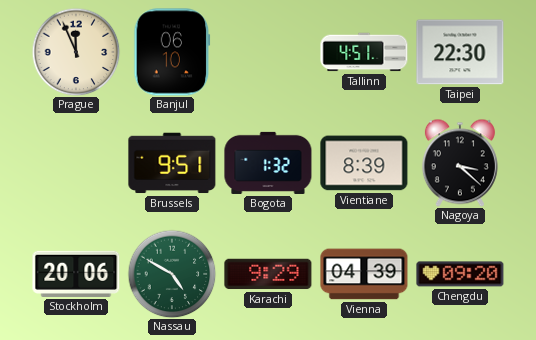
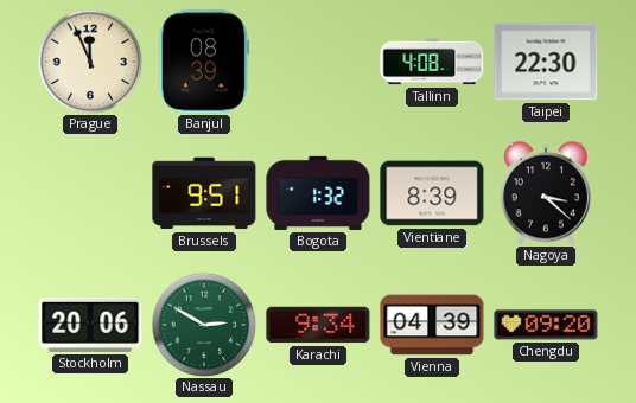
Banjul: 06:10 -> 08:39
Tallinn: 4:51 -> 4:08
Nassau: 4:50 -> 2:50
Karachi: 9:29 -> 9:34
